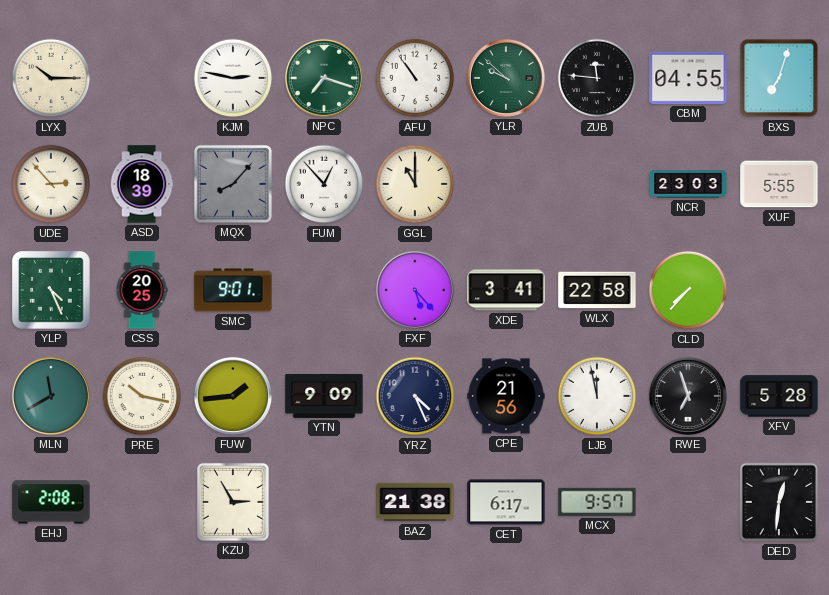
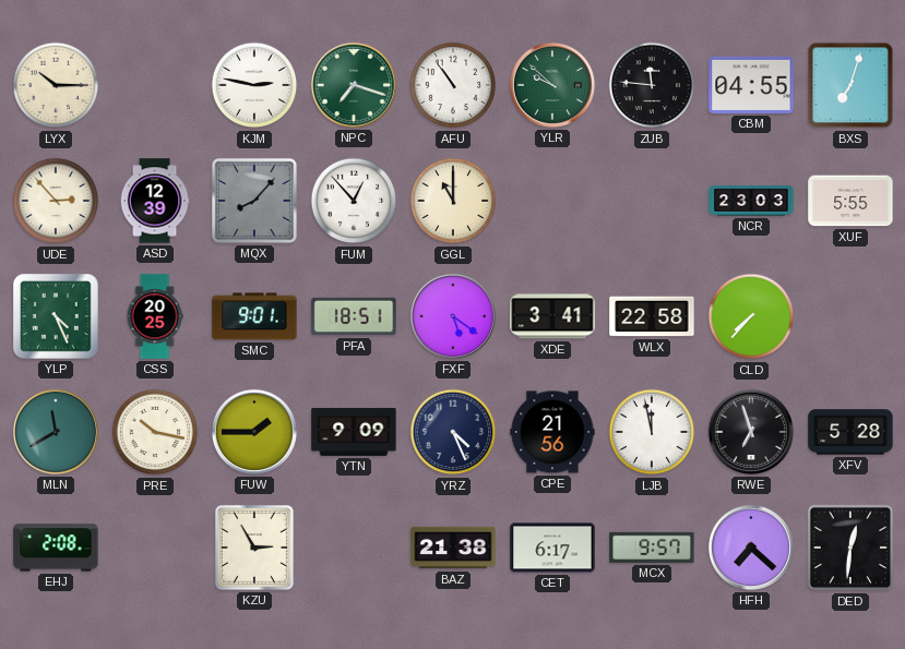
ASD: 18:39 -> 12:39
PFA: none -> 18:51
FXF: 5:23 -> 5:21
FUW: 1:44 -> 1:45
HFH: none -> 7:22
